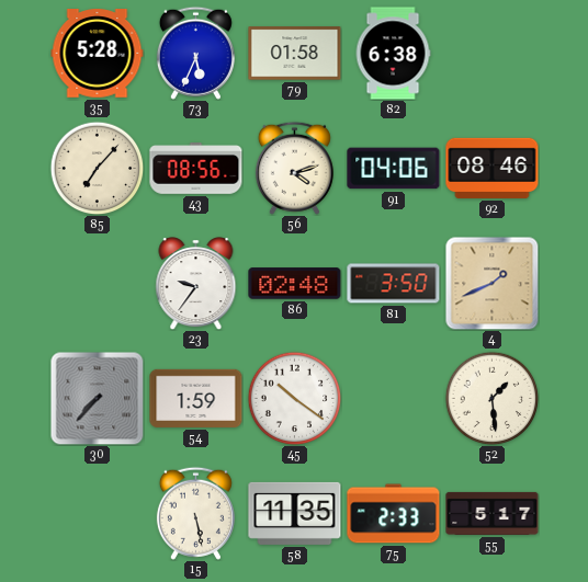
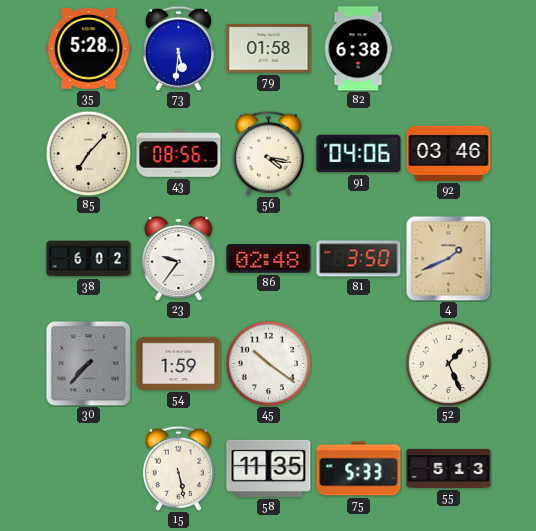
73: 5:34 -> 5:31
56: 4:12 -> 4:17
92: 08:46 -> 03:46
38: none -> 6:02
52: 1:29 -> 1:26
75: 2:33 -> 5:33
55: 5:17 -> 5:13
